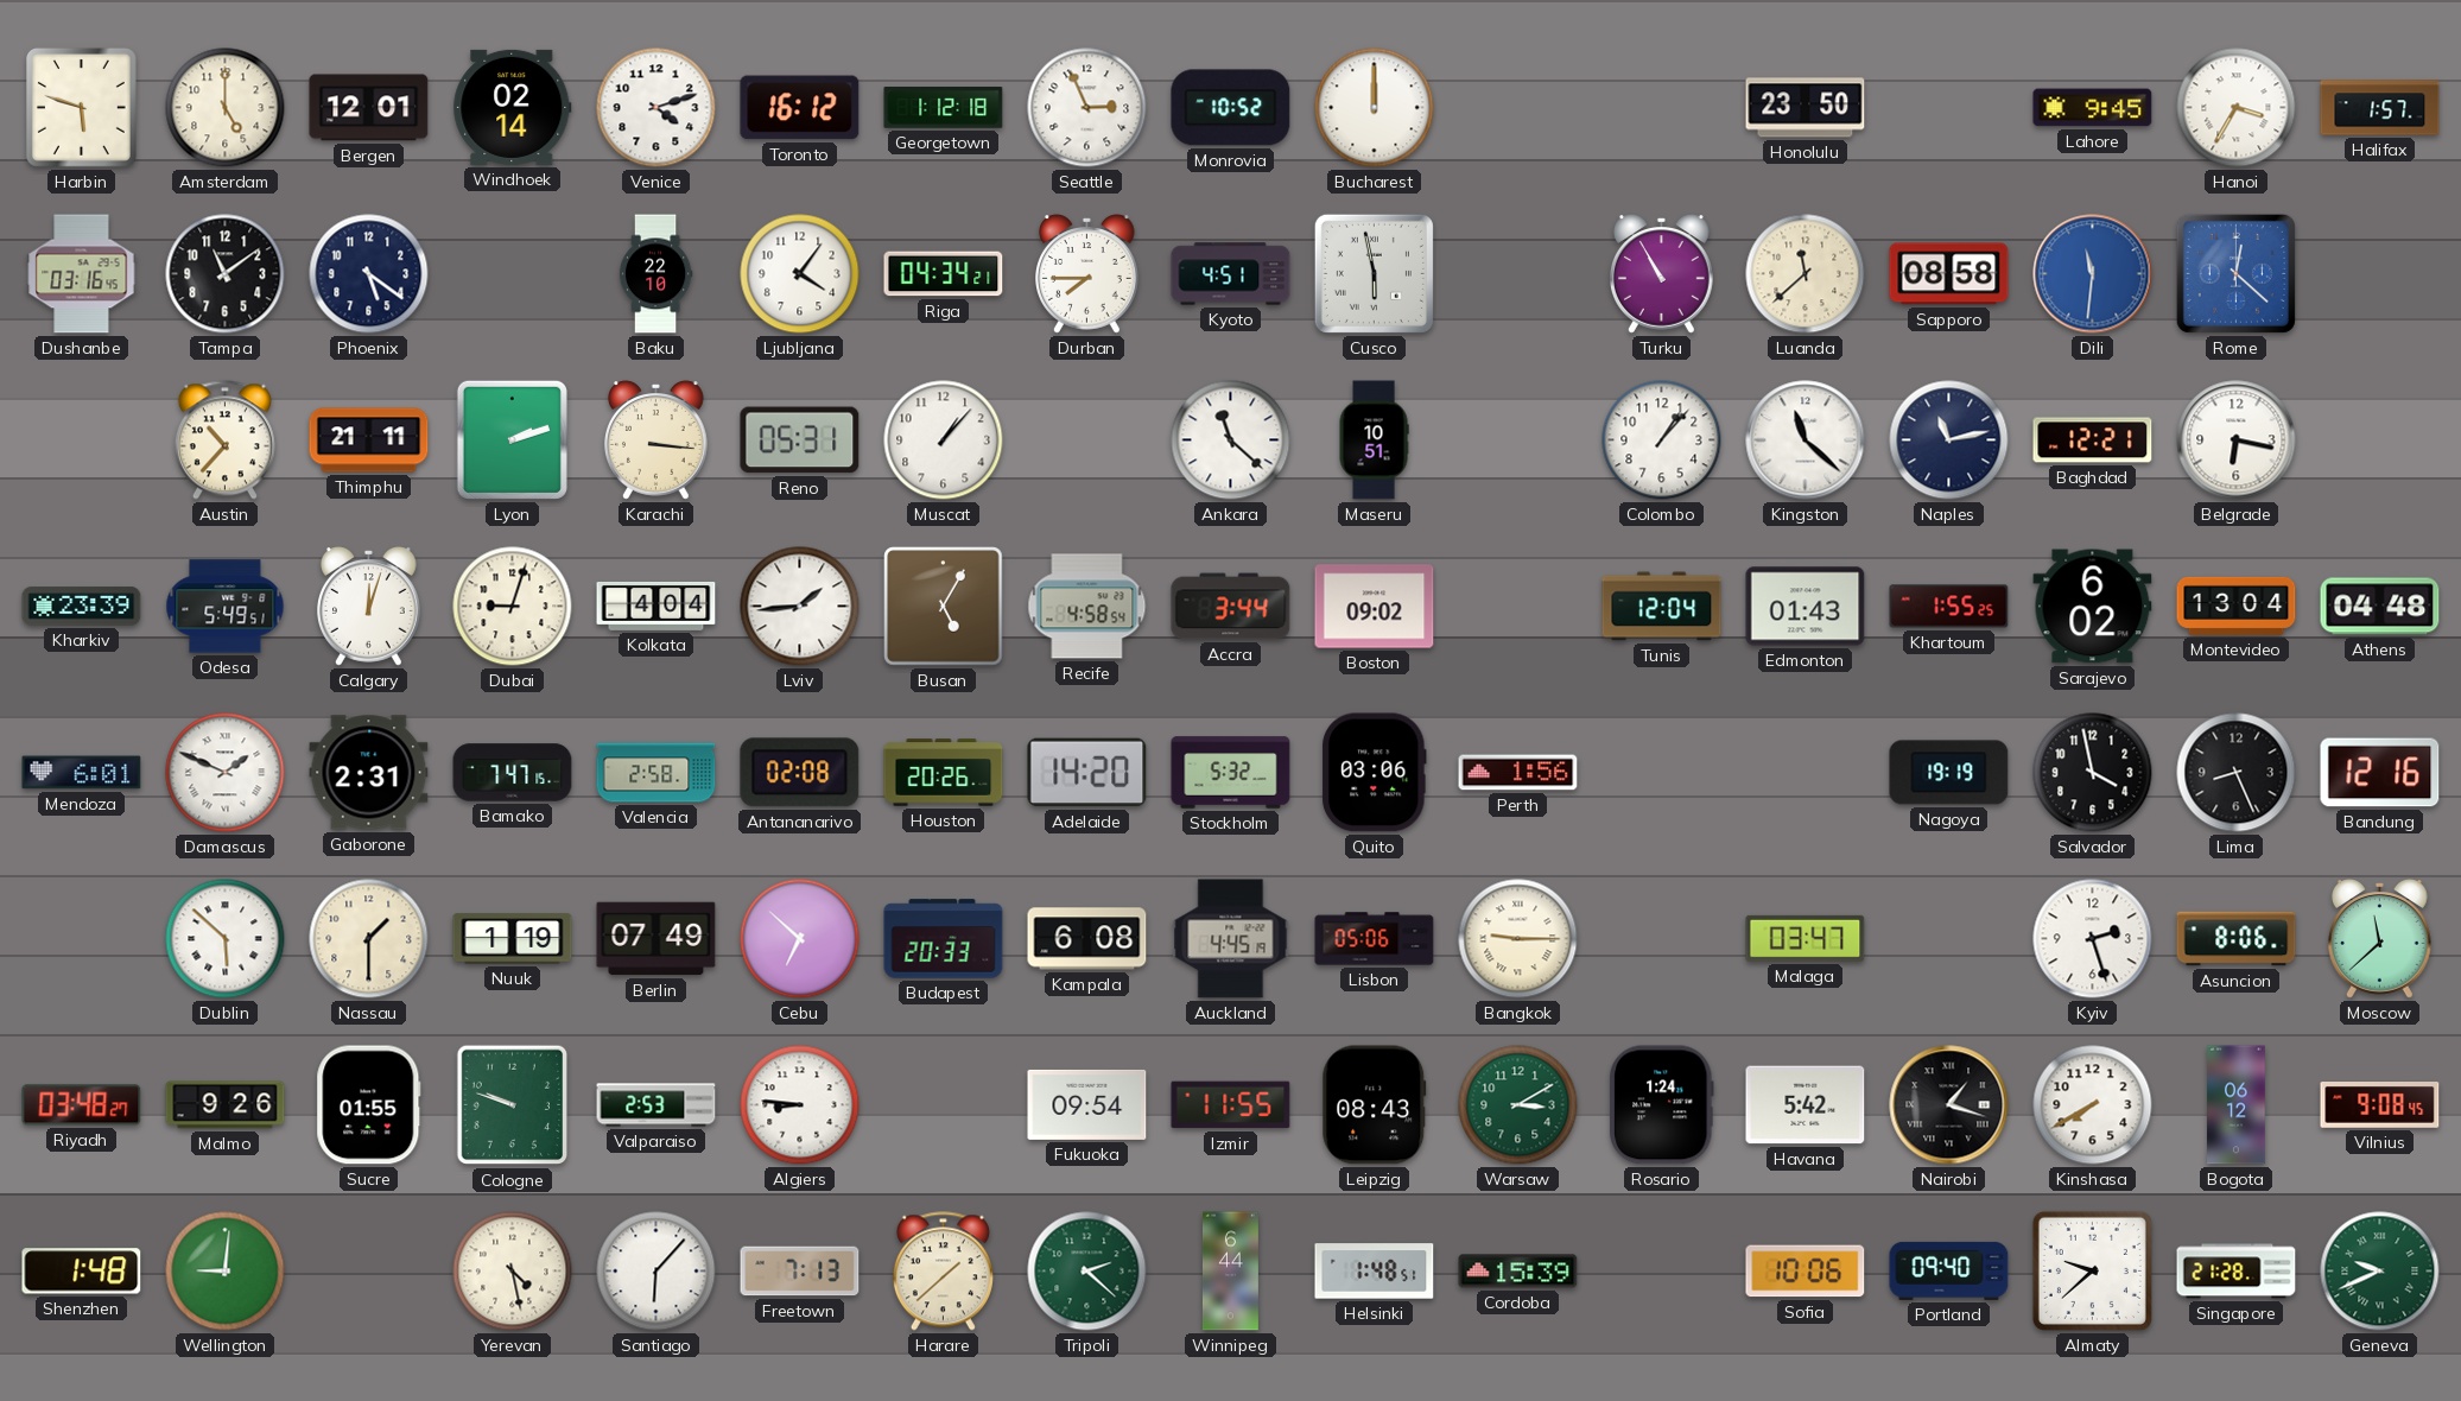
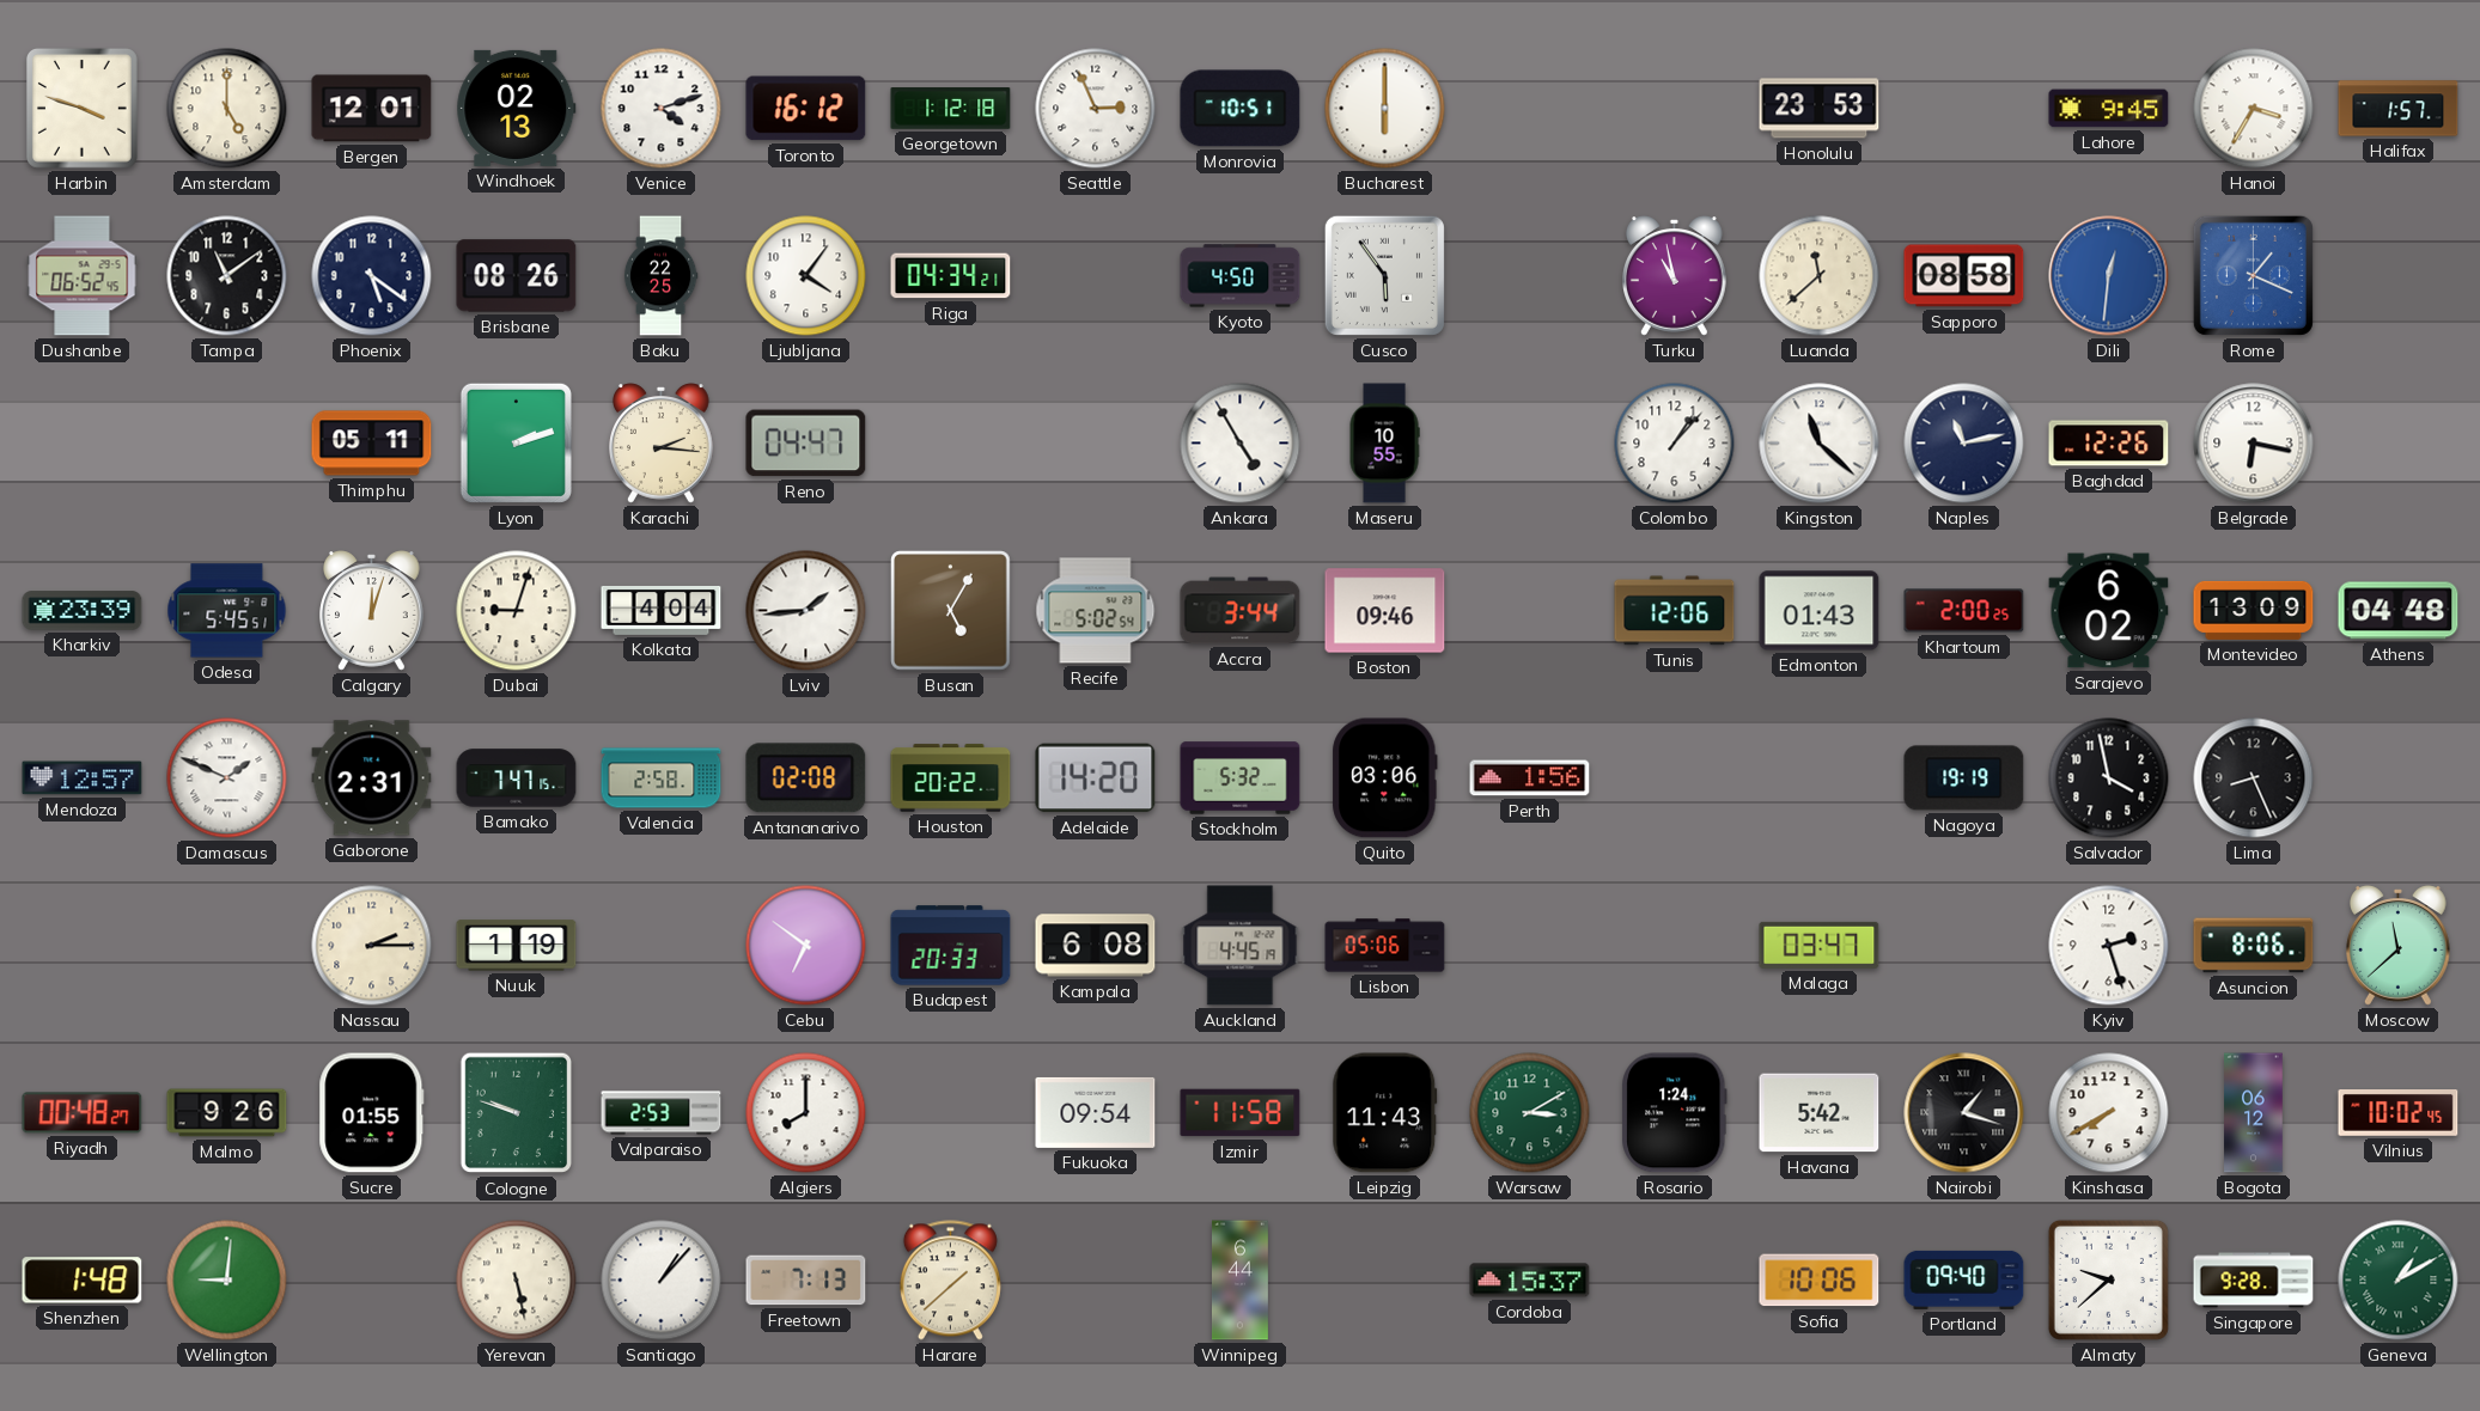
Harbin: 5:48 -> 3:48
Windhoek: 02:14 -> 02:13
Monrovia: 10:52 -> 10:51
Bucharest: 12:00 -> 6:00
Honolulu: 23:50 -> 23:53
Dushanbe: 03:16 -> 06:52
Brisbane: none -> 08:26
Baku: 22:10 -> 22:25
Durban: 7:45 -> none
Kyoto: 4:51 -> 4:50
Cusco: 5:58 -> 5:54
Turku: 10:55 -> 10:58
Dili: 11:31 -> 12:31
Rome: 12:22 -> 1:19
Austin: 10:37 -> none
Thimphu: 21:11 -> 05:11
Karachi: 3:16 -> 2:16
Reno: 05:31 -> 04:47
Muscat: 1:07 -> none
Ankara: 11:22 -> 4:55
Maseru: 10:51 -> 10:55
Baghdad: 12:21 -> 12:26
Odesa: 5:49 -> 5:45
Recife: 4:58 -> 5:02
Boston: 09:02 -> 09:46
Tunis: 12:04 -> 12:06
Khartoum: 1:55 -> 2:00
Montevideo: 13:04 -> 13:09
Mendoza: 6:01 -> 12:57
Houston: 20:26 -> 20:22
Bandung: 12:16 -> none
Dublin: 5:52 -> none
Nassau: 1:30 -> 2:15
Berlin: 07:49 -> none
Cebu: 6:52 -> 6:51
Bangkok: 9:15 -> none
Riyadh: 03:48 -> 00:48
Algiers: 8:46 -> 8:00
Izmir: 11:55 -> 11:58
Leipzig: 08:43 -> 11:43
Vilnius: 9:08 -> 10:02
Yerevan: 4:28 -> 5:28
Santiago: 6:07 -> 1:07
Tripoli: 2:22 -> none
Helsinki: 1:48 -> none
Cordoba: 15:39 -> 15:37
Singapore: 21:28 -> 9:28
Geneva: 9:41 -> 1:10
